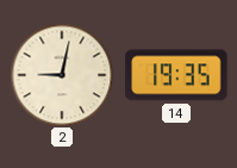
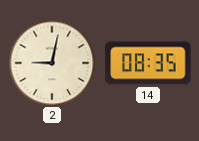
14: 19:35 -> 08:35
